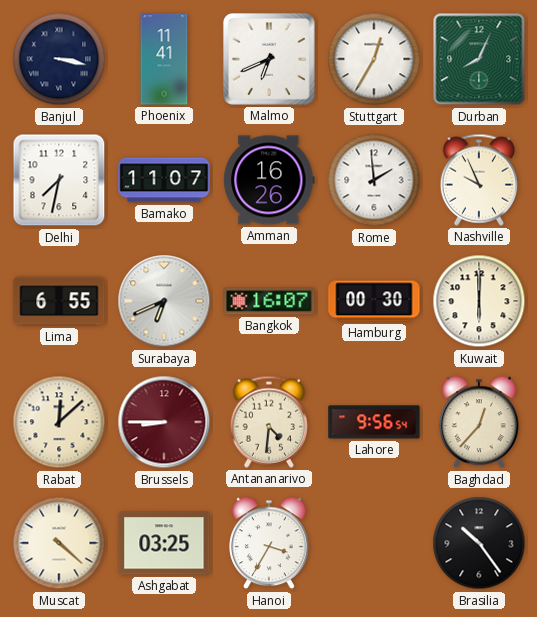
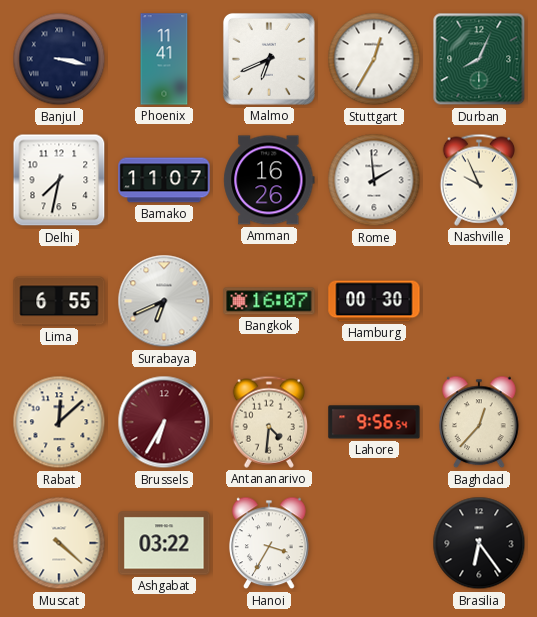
Kuwait: 6:00 -> none
Brussels: 8:45 -> 6:35
Ashgabat: 03:25 -> 03:22
Brasilia: 10:24 -> 6:24
